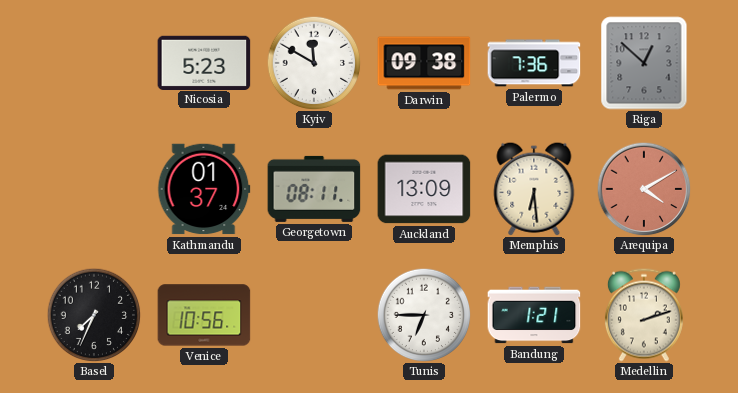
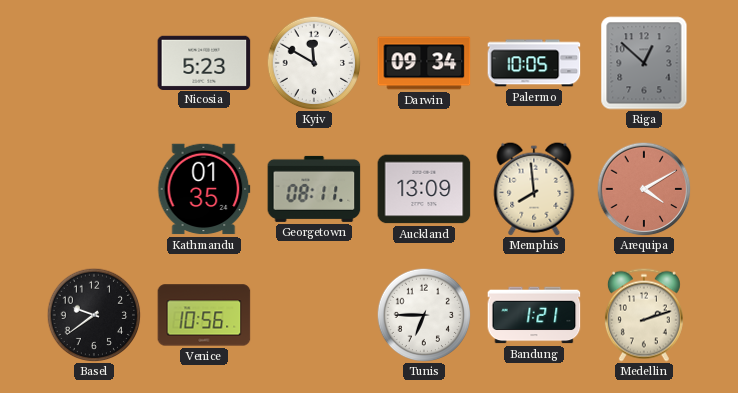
Darwin: 09:38 -> 09:34
Palermo: 7:36 -> 10:05
Kathmandu: 01:37 -> 01:35
Memphis: 6:29 -> 7:59
Basel: 7:34 -> 9:39
